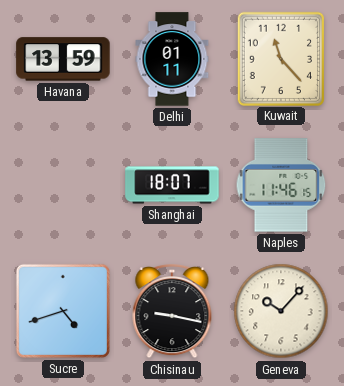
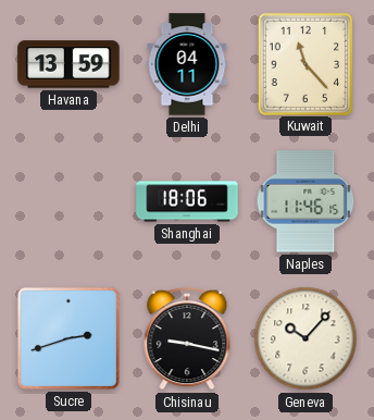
Delhi: 01:11 -> 04:11
Shanghai: 18:07 -> 18:06
Sucre: 4:42 -> 2:42
